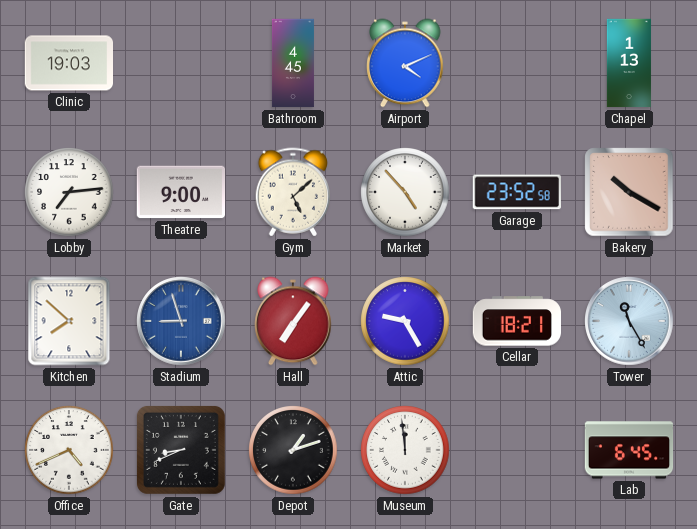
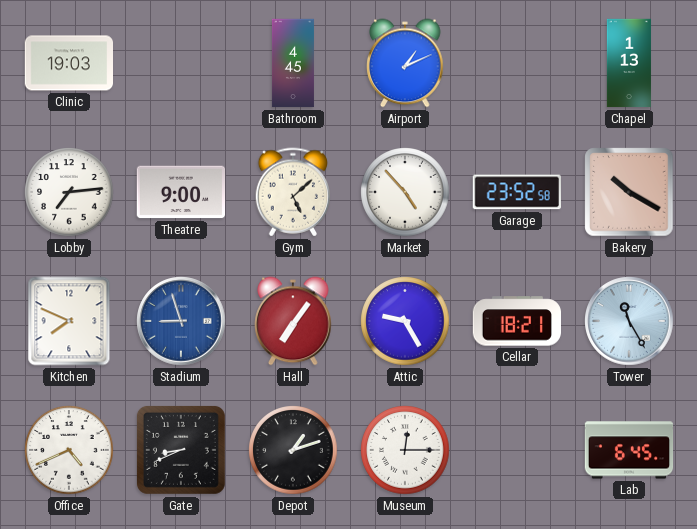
Airport: 4:11 -> 1:11
Kitchen: 7:52 -> 7:49
Museum: 11:59 -> 12:15
